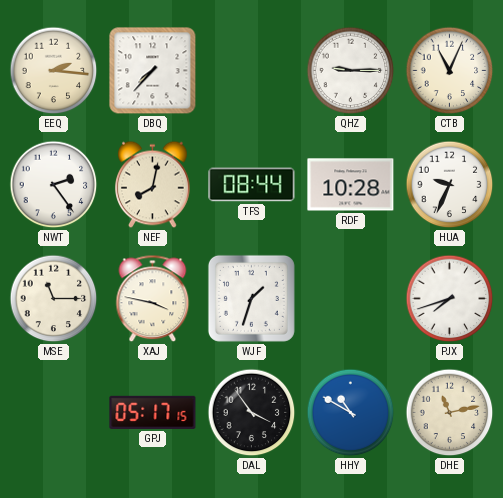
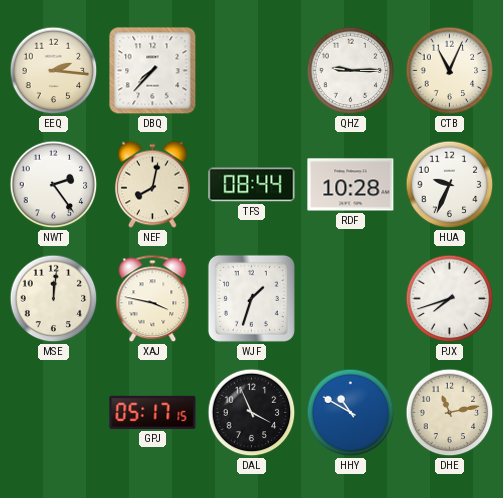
MSE: 11:15 -> 12:01
DAL: 3:54 -> 3:56
